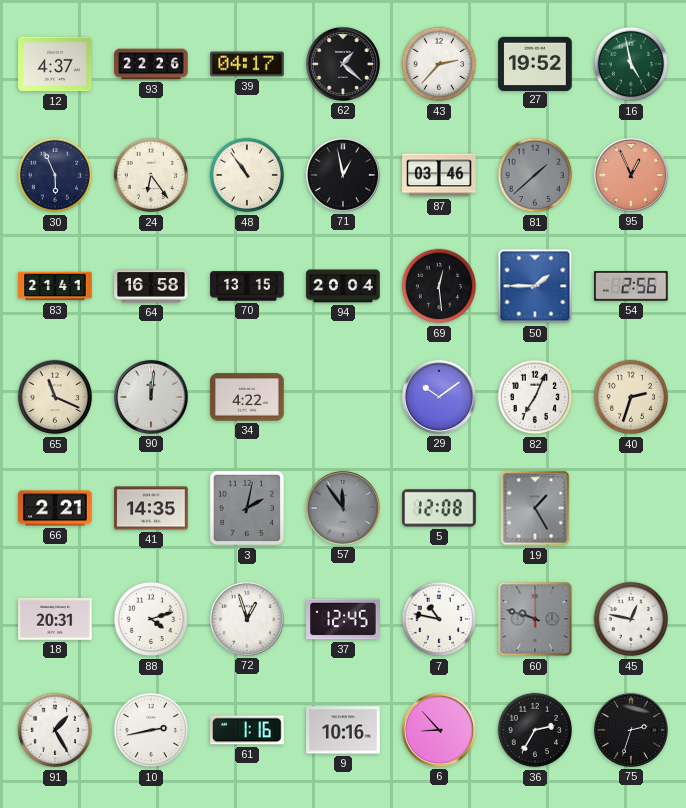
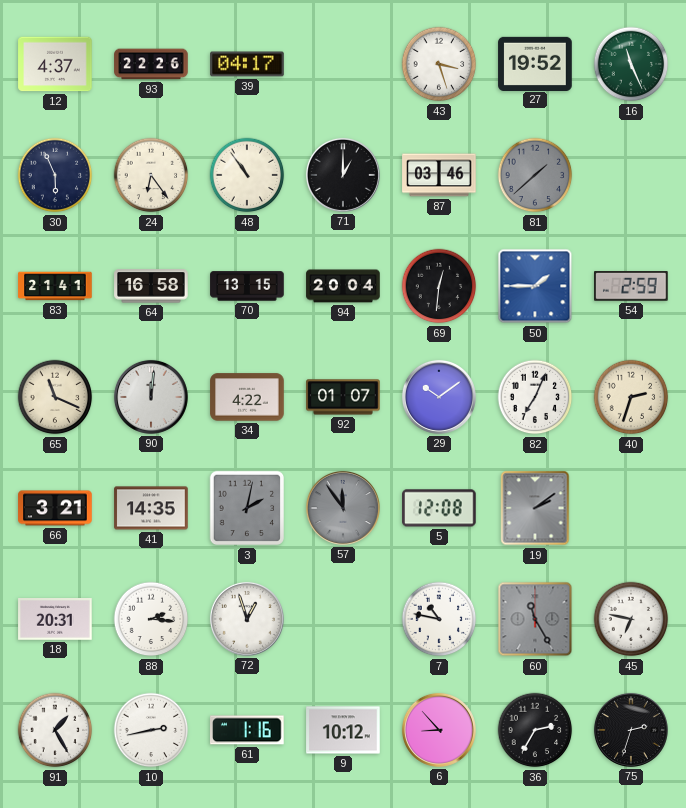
62: 1:22 -> none
43: 2:37 -> 3:27
16: 4:58 -> 11:26
71: 12:58 -> 1:00
95: 12:56 -> none
69: 12:29 -> 12:31
54: 2:56 -> 2:59
92: none -> 01:07
66: 2:21 -> 3:21
19: 1:25 -> 2:09
88: 4:12 -> 2:16
37: 12:45 -> none
60: 9:48 -> 11:25
45: 12:47 -> 6:47
9: 10:16 -> 10:12
